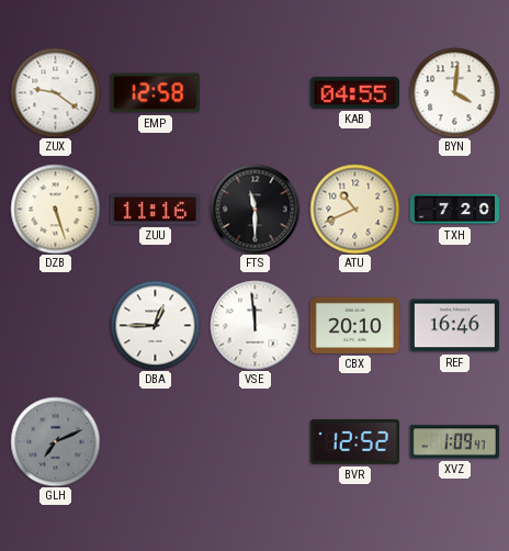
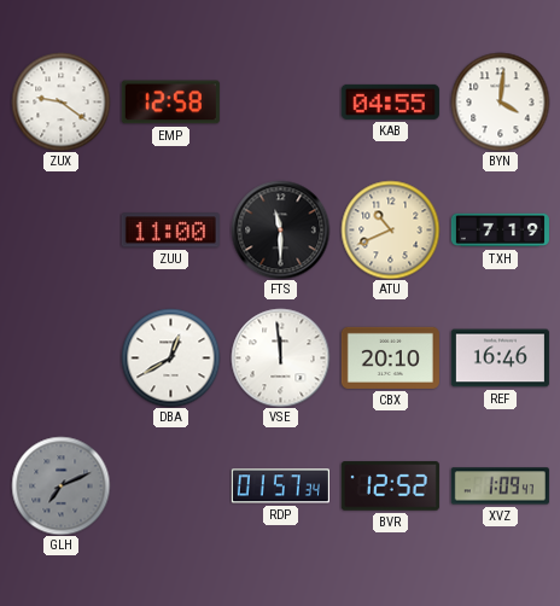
DZB: 5:27 -> none
ZUU: 11:16 -> 11:00
TXH: 7:20 -> 7:19
DBA: 12:45 -> 12:40
RDP: none -> 01:57
